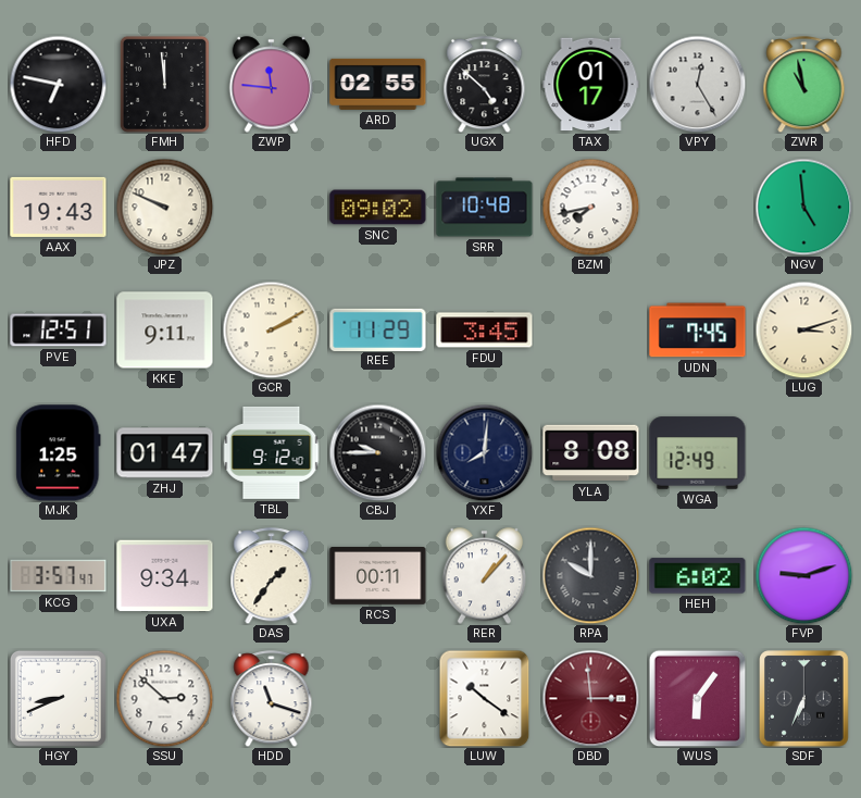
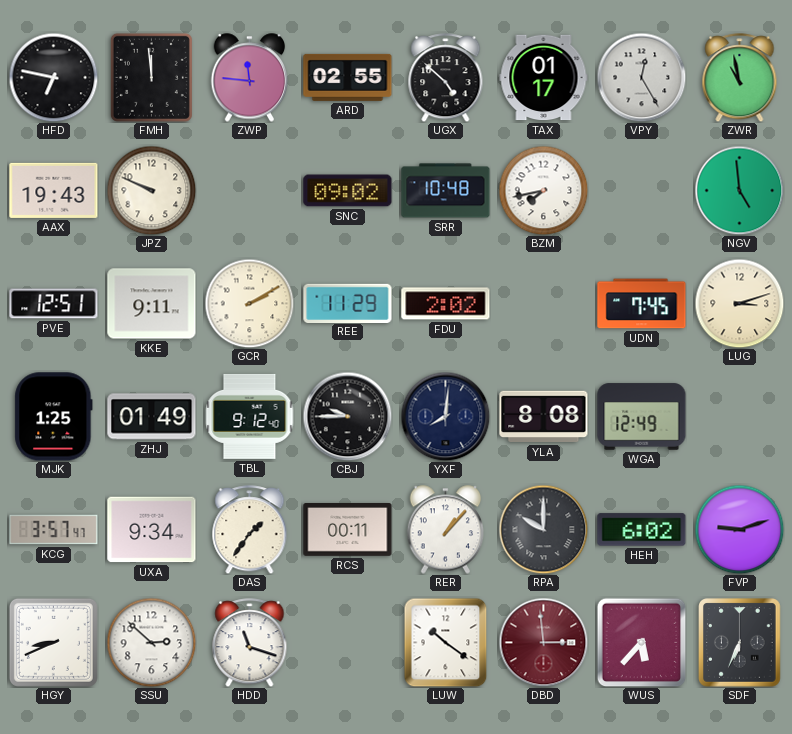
FDU: 3:45 -> 2:02
ZHJ: 01:47 -> 01:49
WUS: 6:06 -> 5:37
